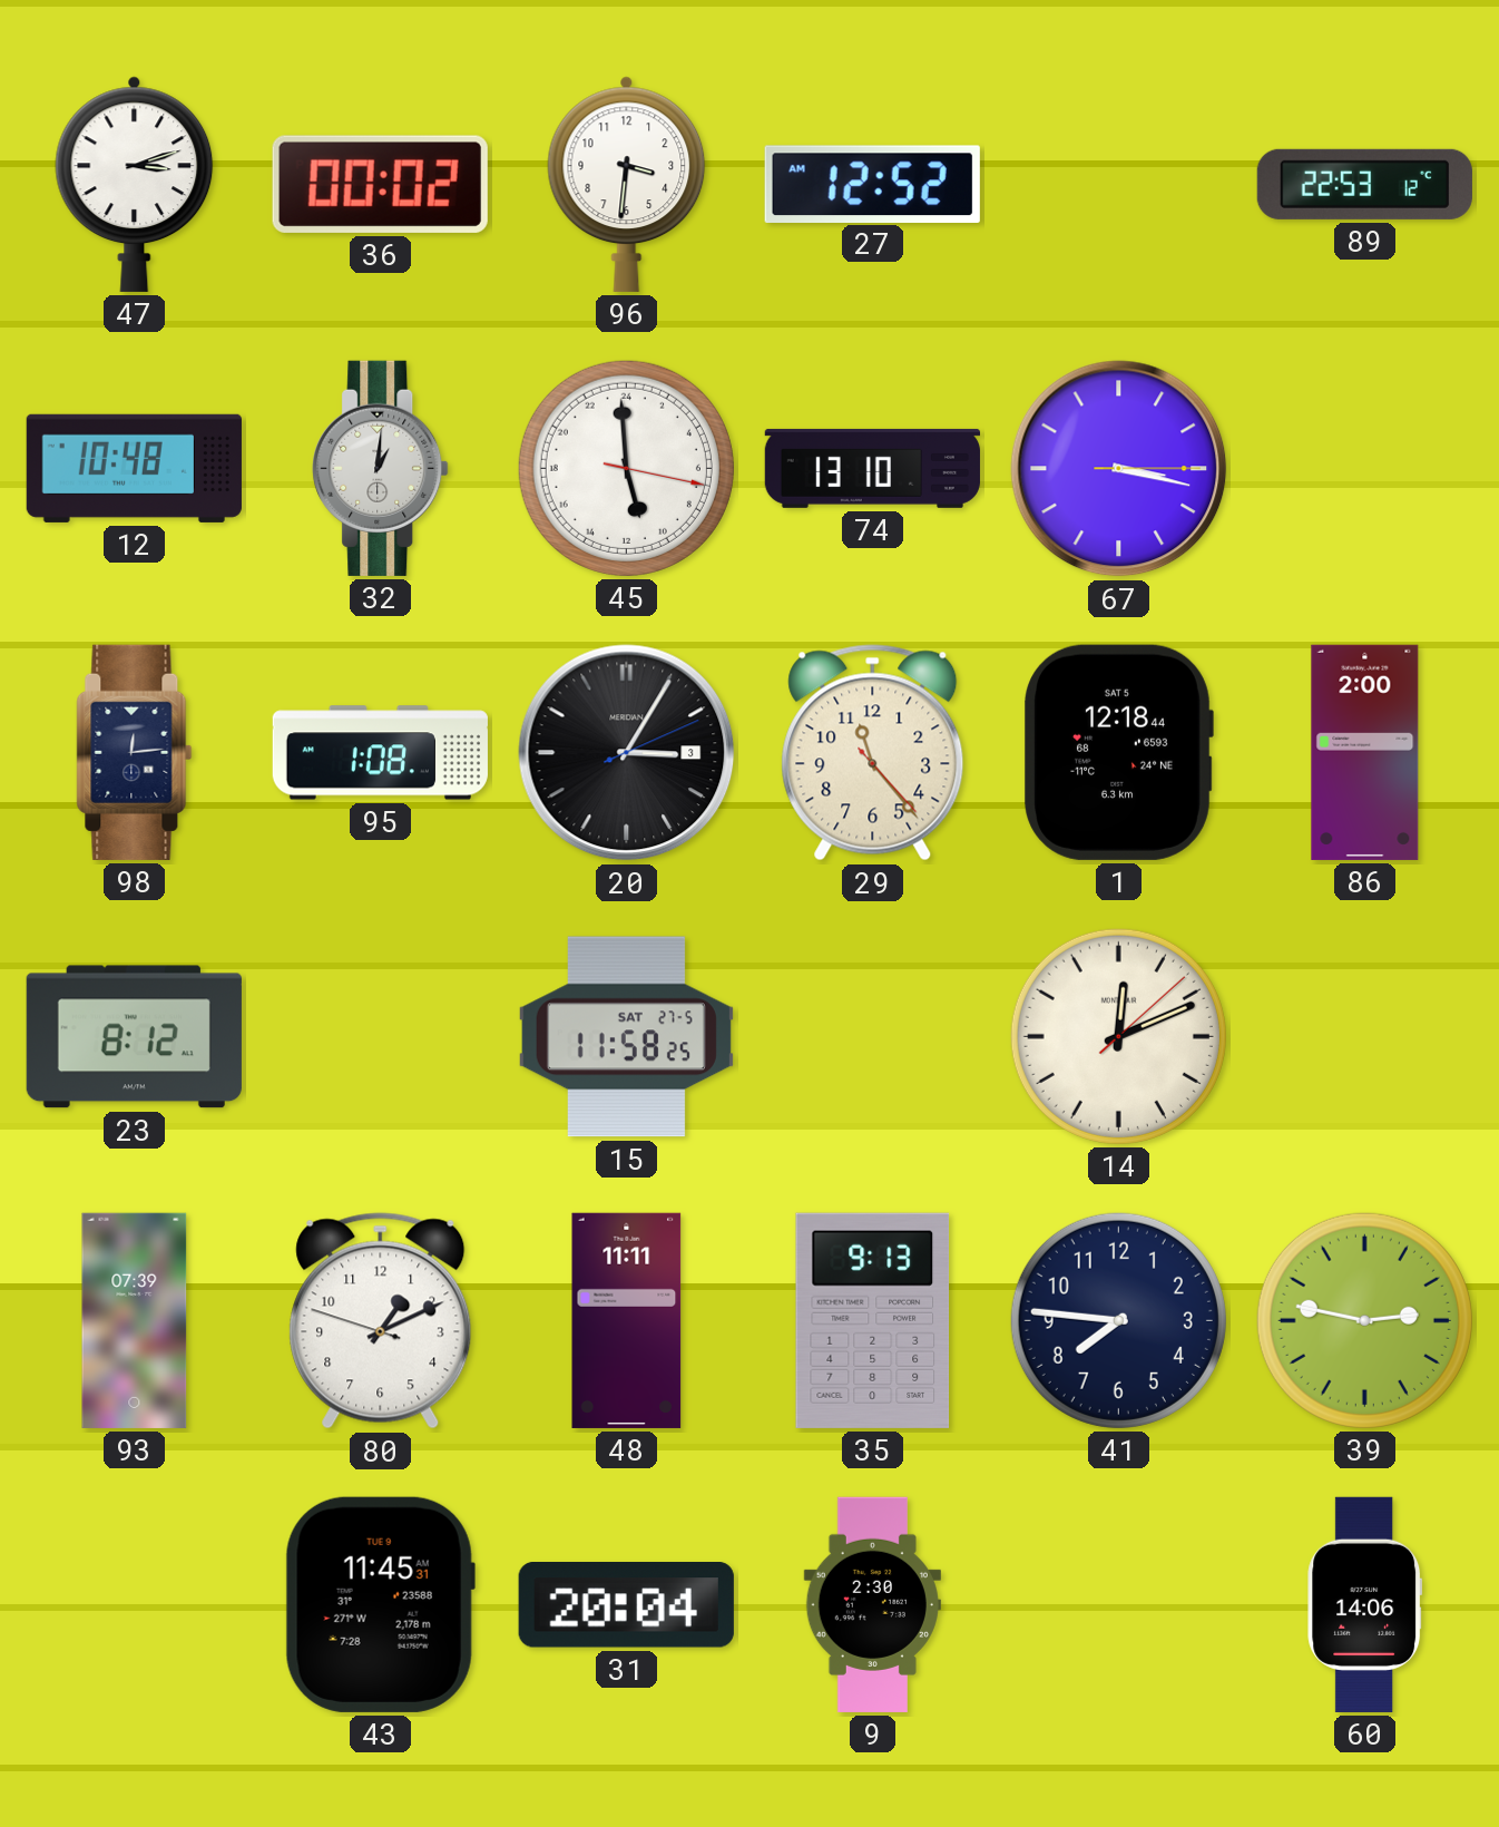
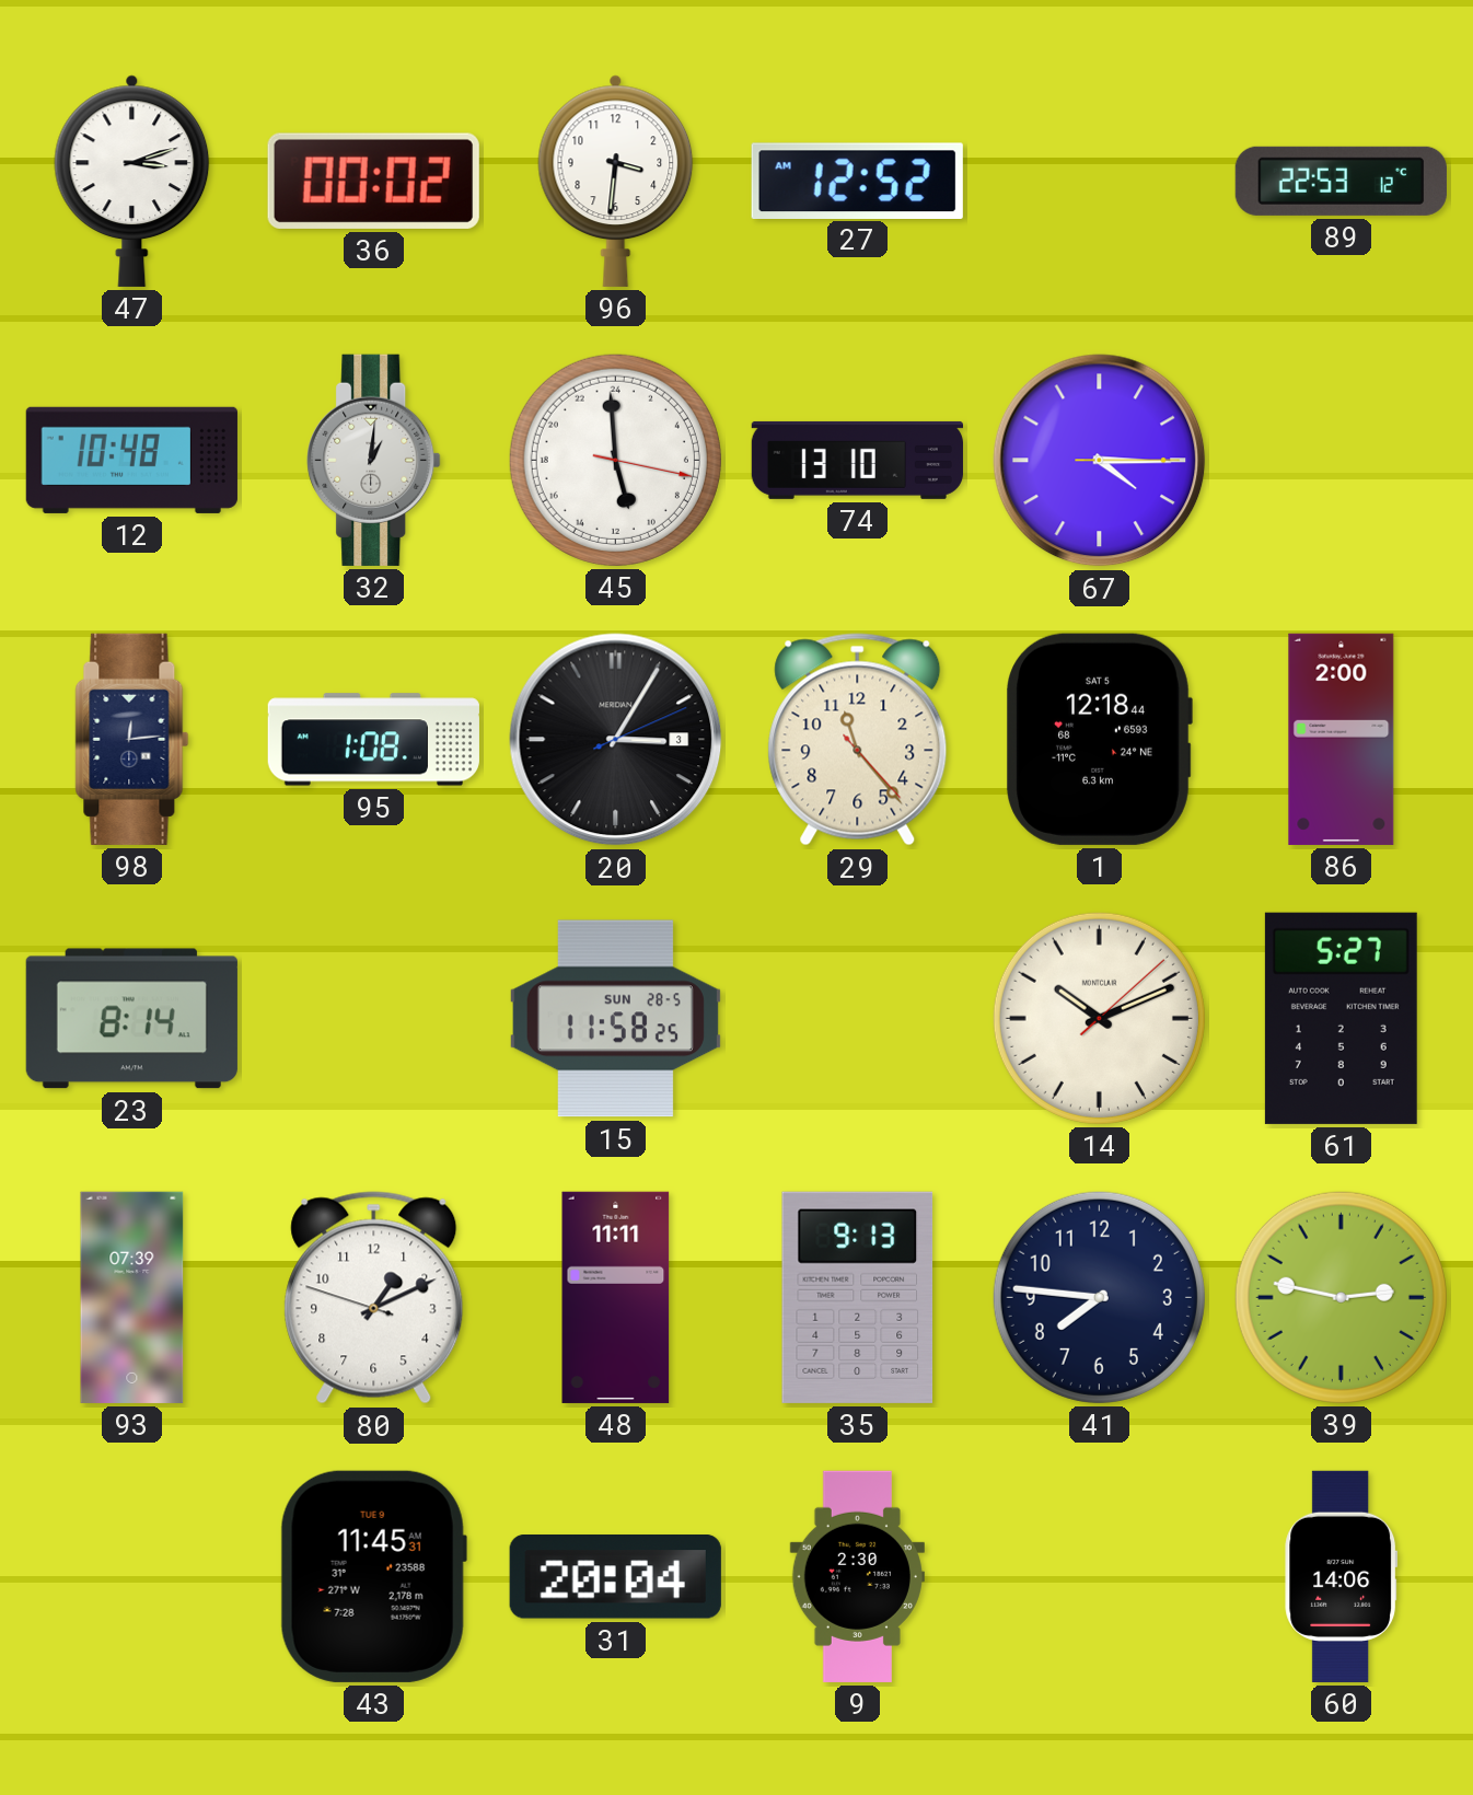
67: 3:17 -> 4:15
23: 8:12 -> 8:14
15 date: SAT 27-5 -> SUN 28-5
14: 12:11 -> 10:11
61: none -> 5:27
